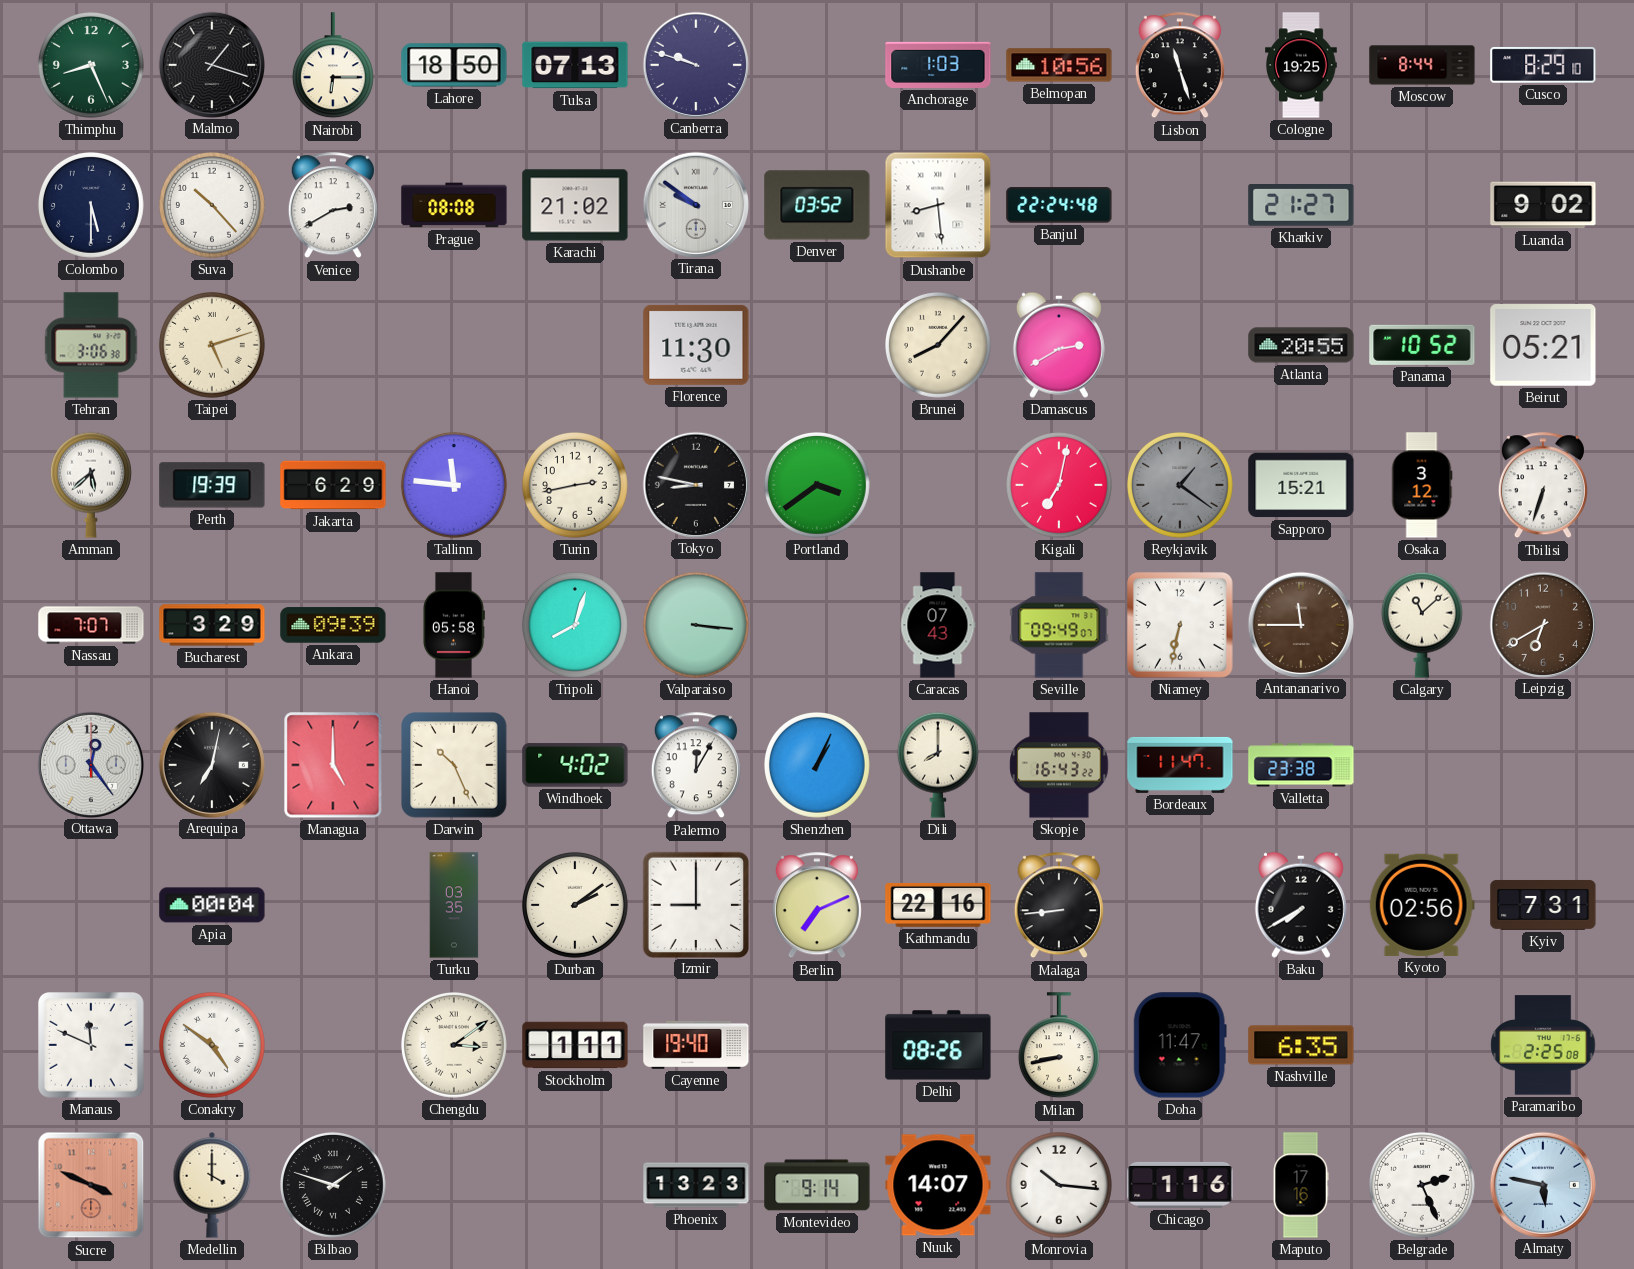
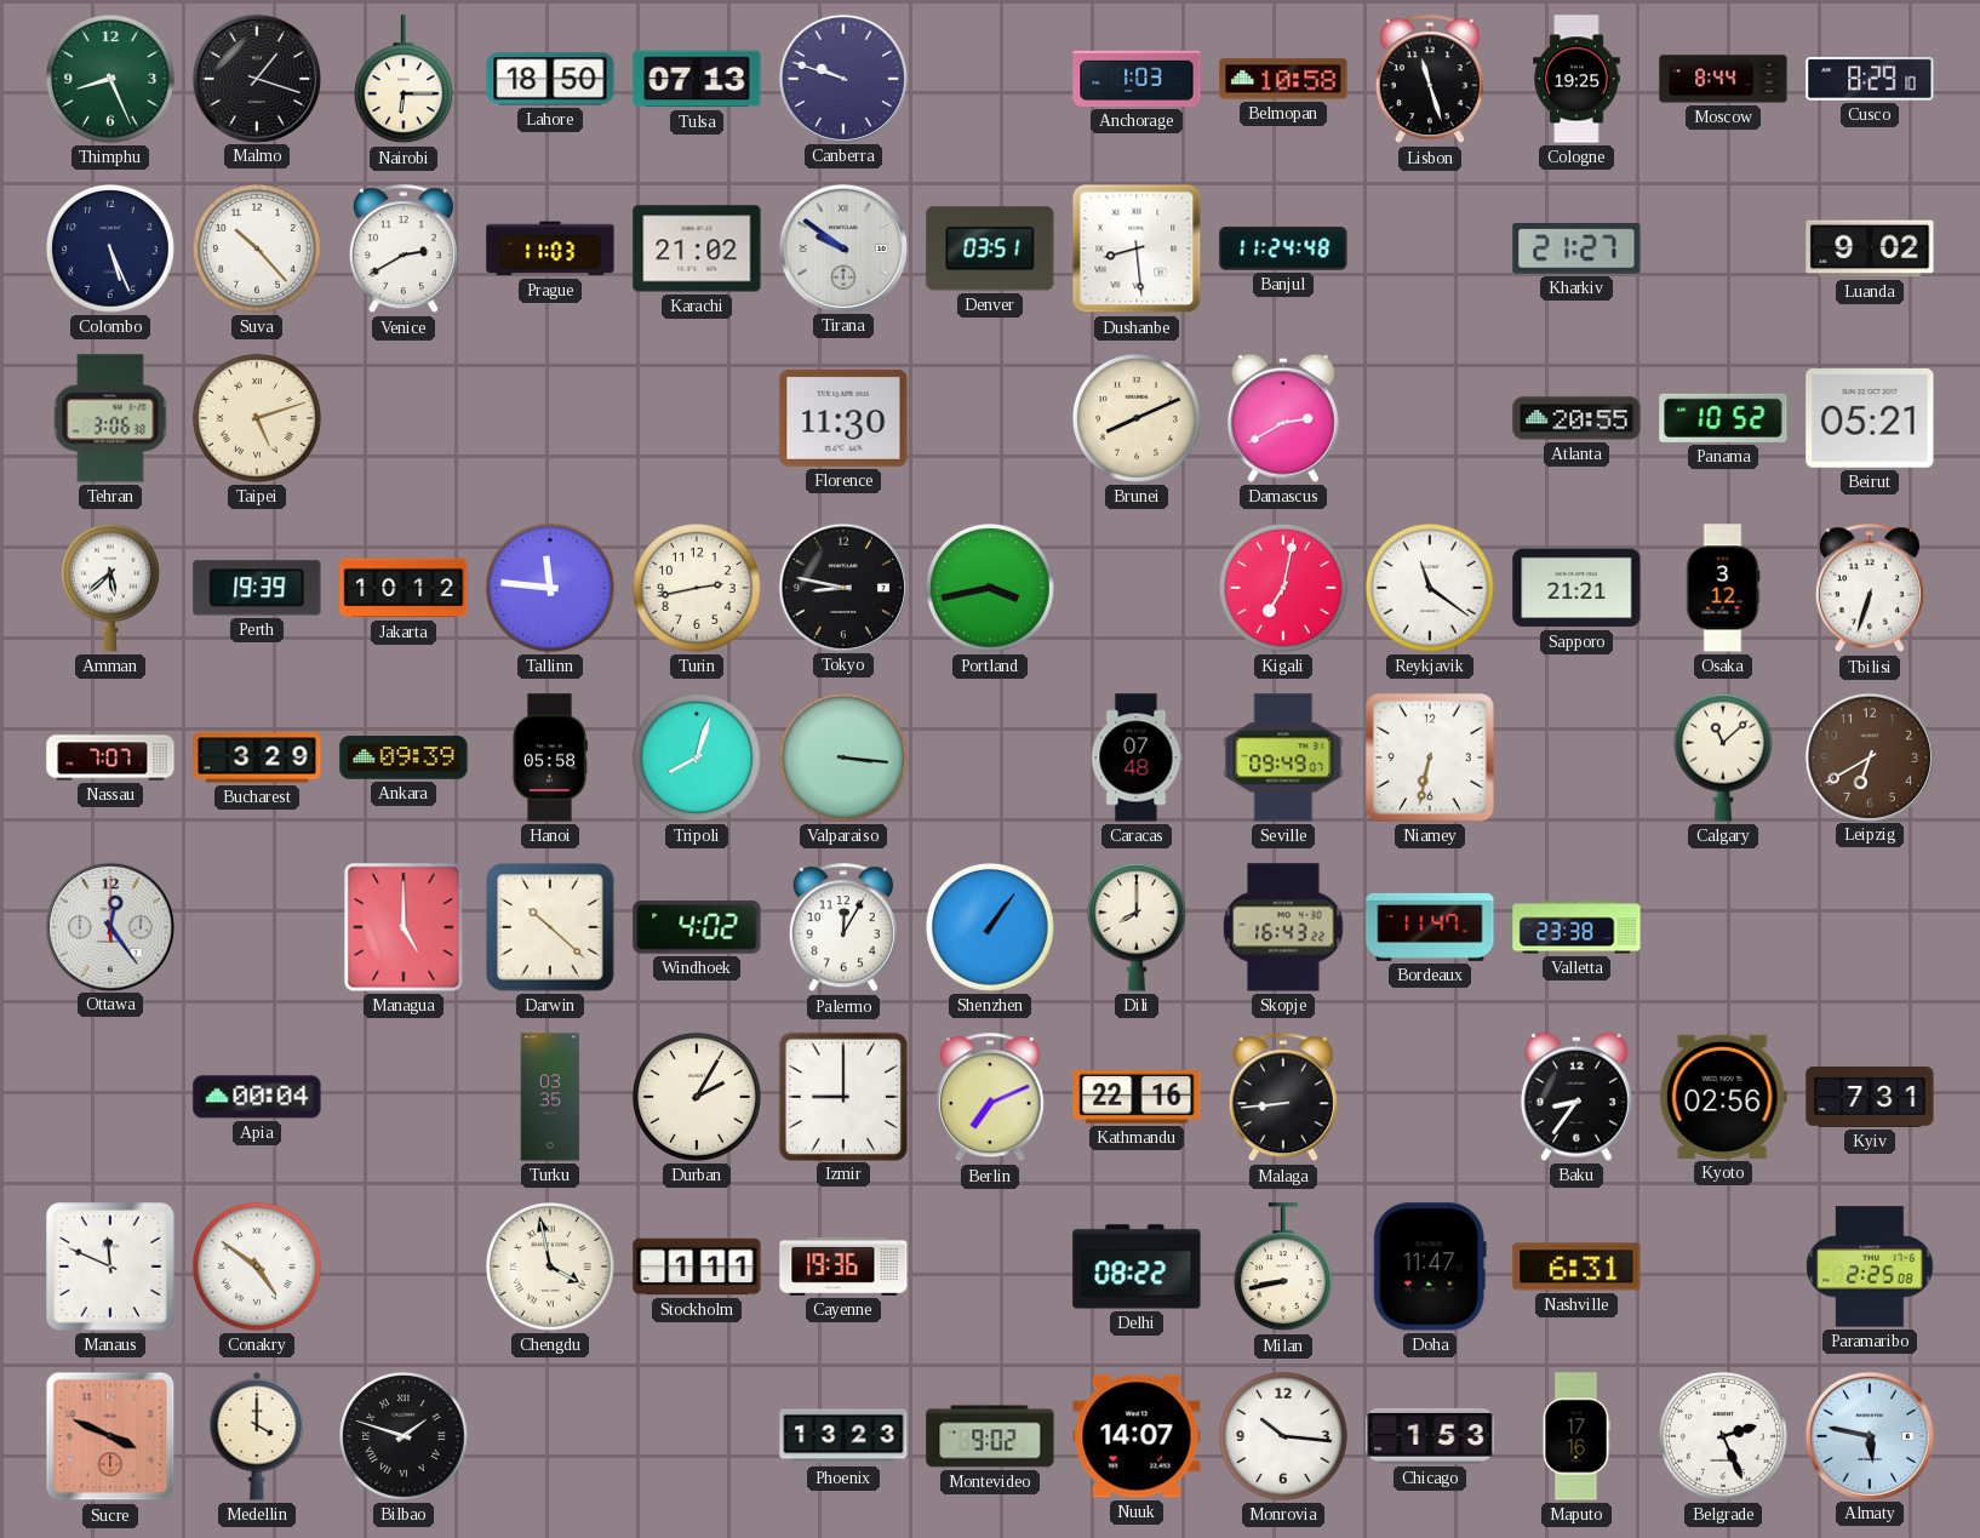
Belmopan: 10:56 -> 10:58
Colombo: 5:30 -> 5:26
Prague: 08:08 -> 11:03
Denver: 03:52 -> 03:51
Banjul: 22:24 -> 11:24
Brunei: 8:07 -> 8:11
Jakarta: 6:29 -> 10:12
Portland: 3:39 -> 3:43
Reykjavik: 1:21 -> 11:21
Reykjavik dial: grey -> white
Sapporo: 15:21 -> 21:21
Caracas: 07:43 -> 07:48
Antananarivo: 11:45 -> none
Arequipa: 7:02 -> none
Darwin: 10:26 -> 10:22
Shenzhen: 1:04 -> 1:06
Durban: 2:09 -> 2:05
Baku: 7:40 -> 8:36
Chengdu: 3:09 -> 3:58
Cayenne: 19:40 -> 19:36
Delhi: 08:26 -> 08:22
Nashville: 6:35 -> 6:31
Montevideo: 9:14 -> 9:02
Chicago: 1:16 -> 1:53
